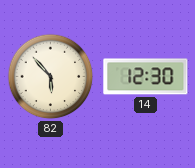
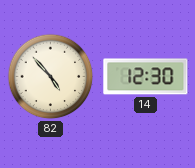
82: 5:53 -> 4:53
